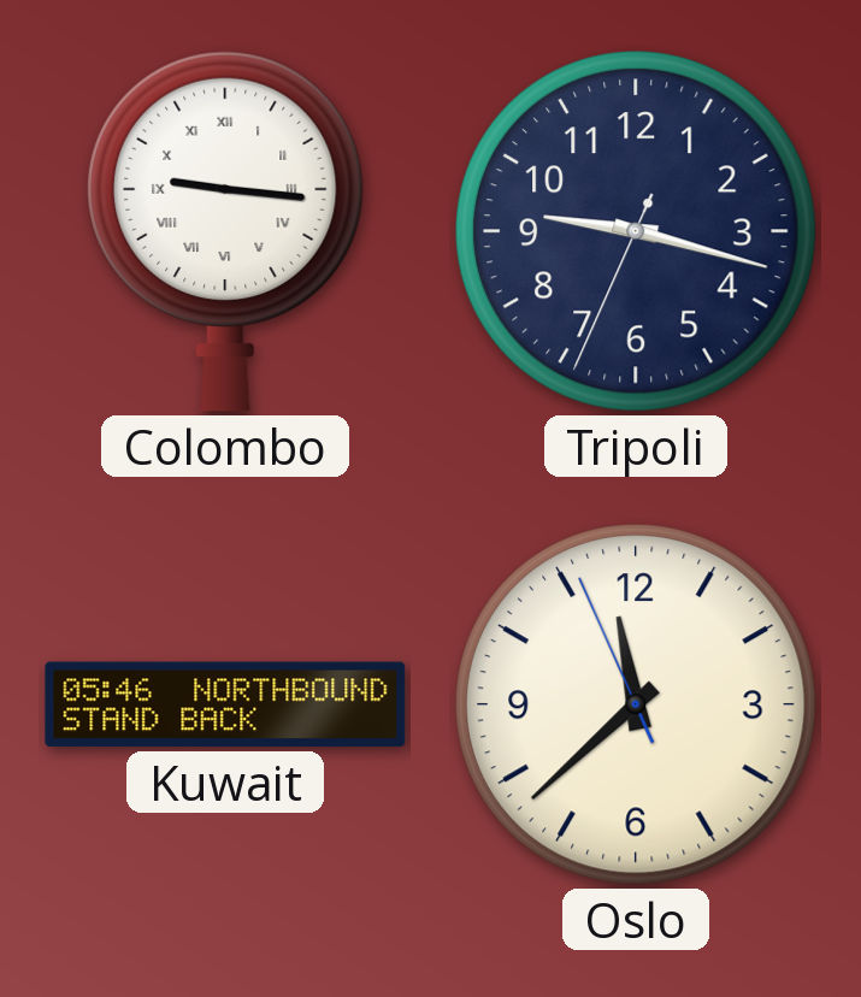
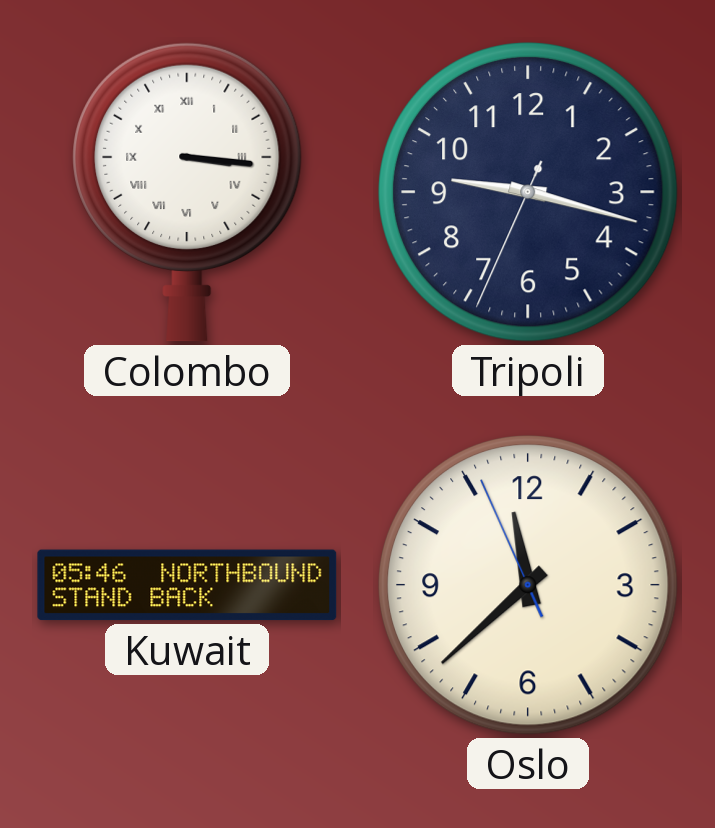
Colombo: 9:16 -> 3:16
